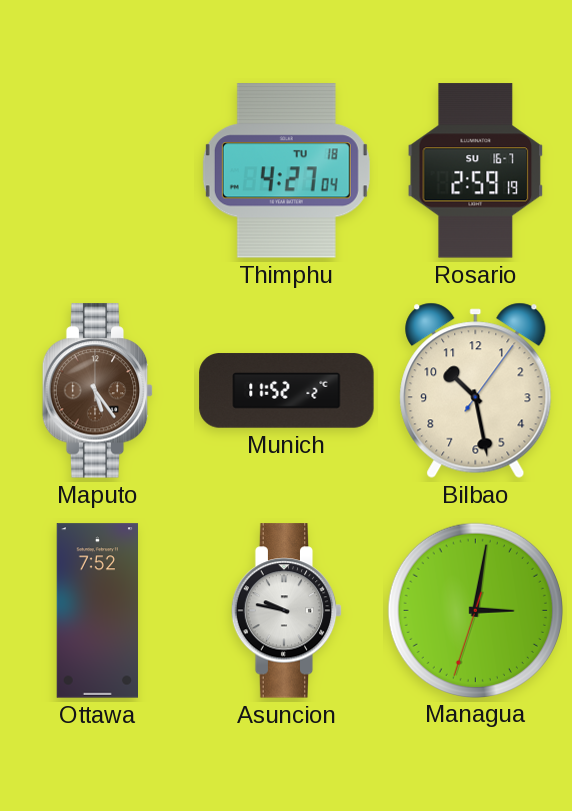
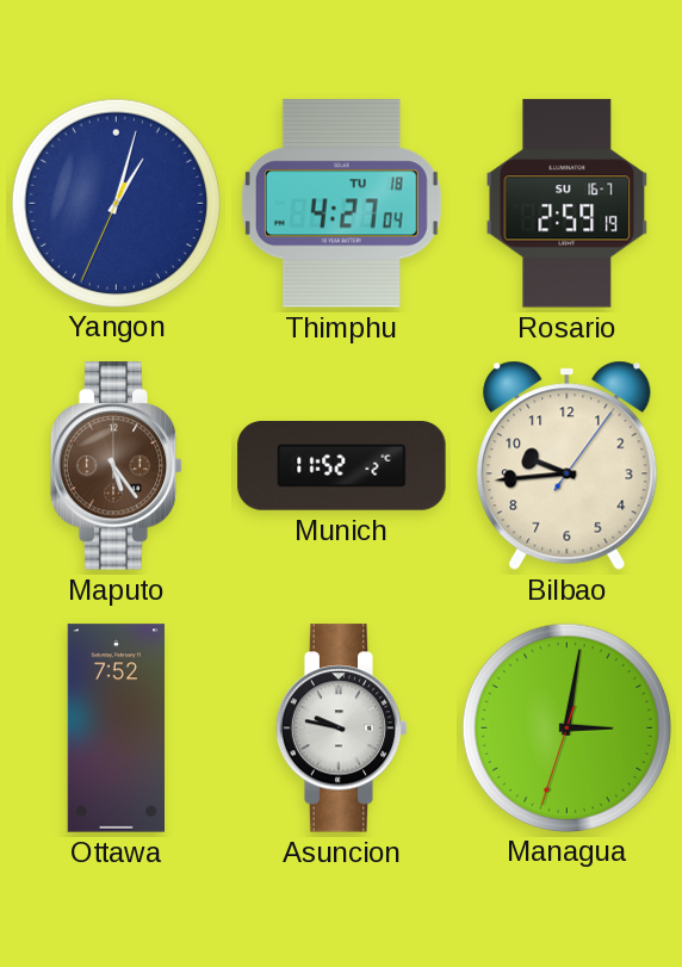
Yangon: none -> 1:02
Bilbao: 10:28 -> 9:44
